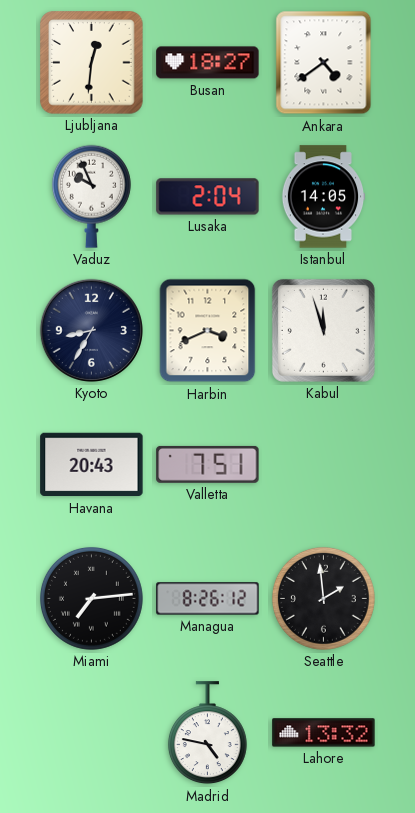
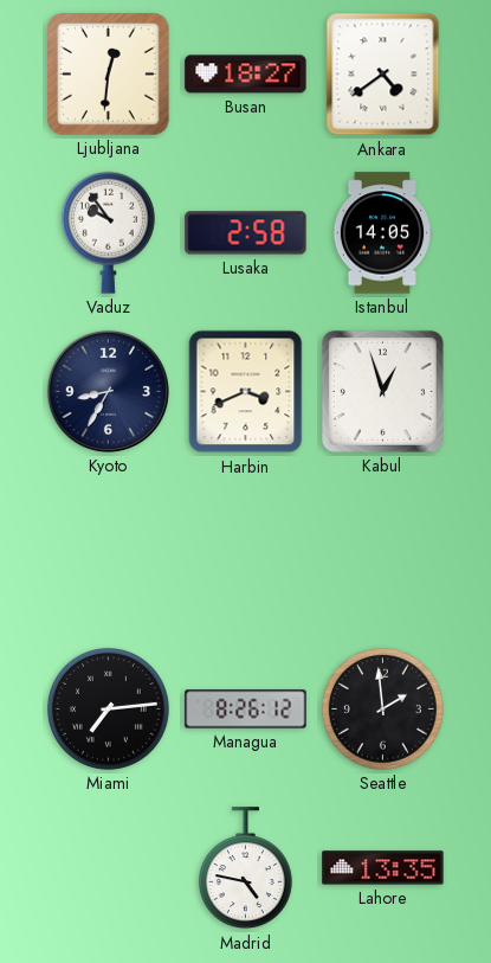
Vaduz: 9:56 -> 9:54
Lusaka: 2:04 -> 2:58
Kabul: 11:57 -> 12:57
Havana: 20:43 -> none
Valletta: 7:51 -> none
Lahore: 13:32 -> 13:35
